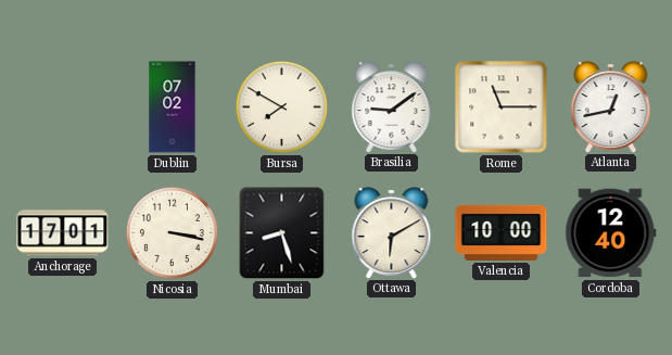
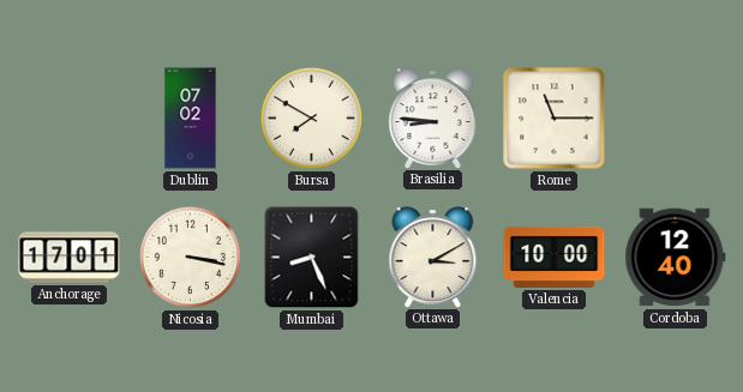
Brasilia: 9:09 -> 8:46
Atlanta: 12:43 -> none
Mumbai: 8:27 -> 8:26
Ottawa: 6:10 -> 3:10
